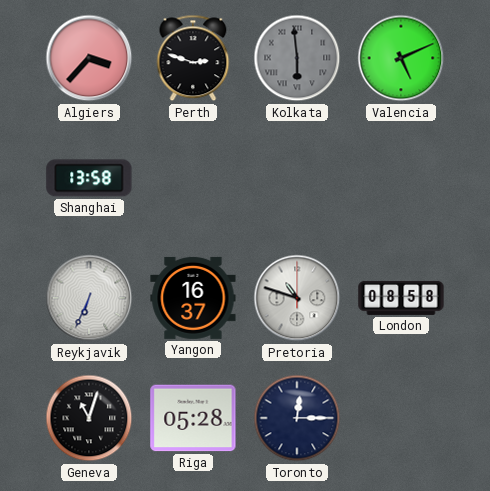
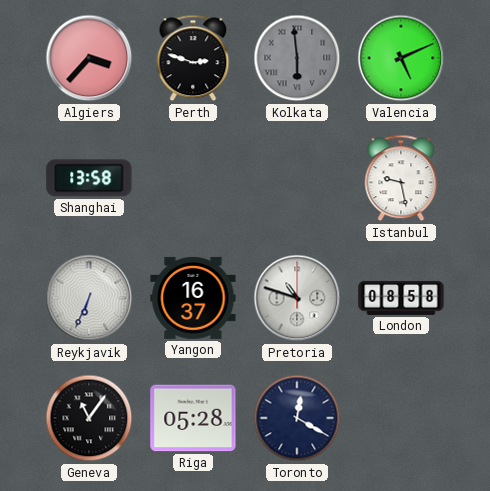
Istanbul: none -> 9:28
Geneva: 11:03 -> 11:06
Toronto: 12:15 -> 12:20
